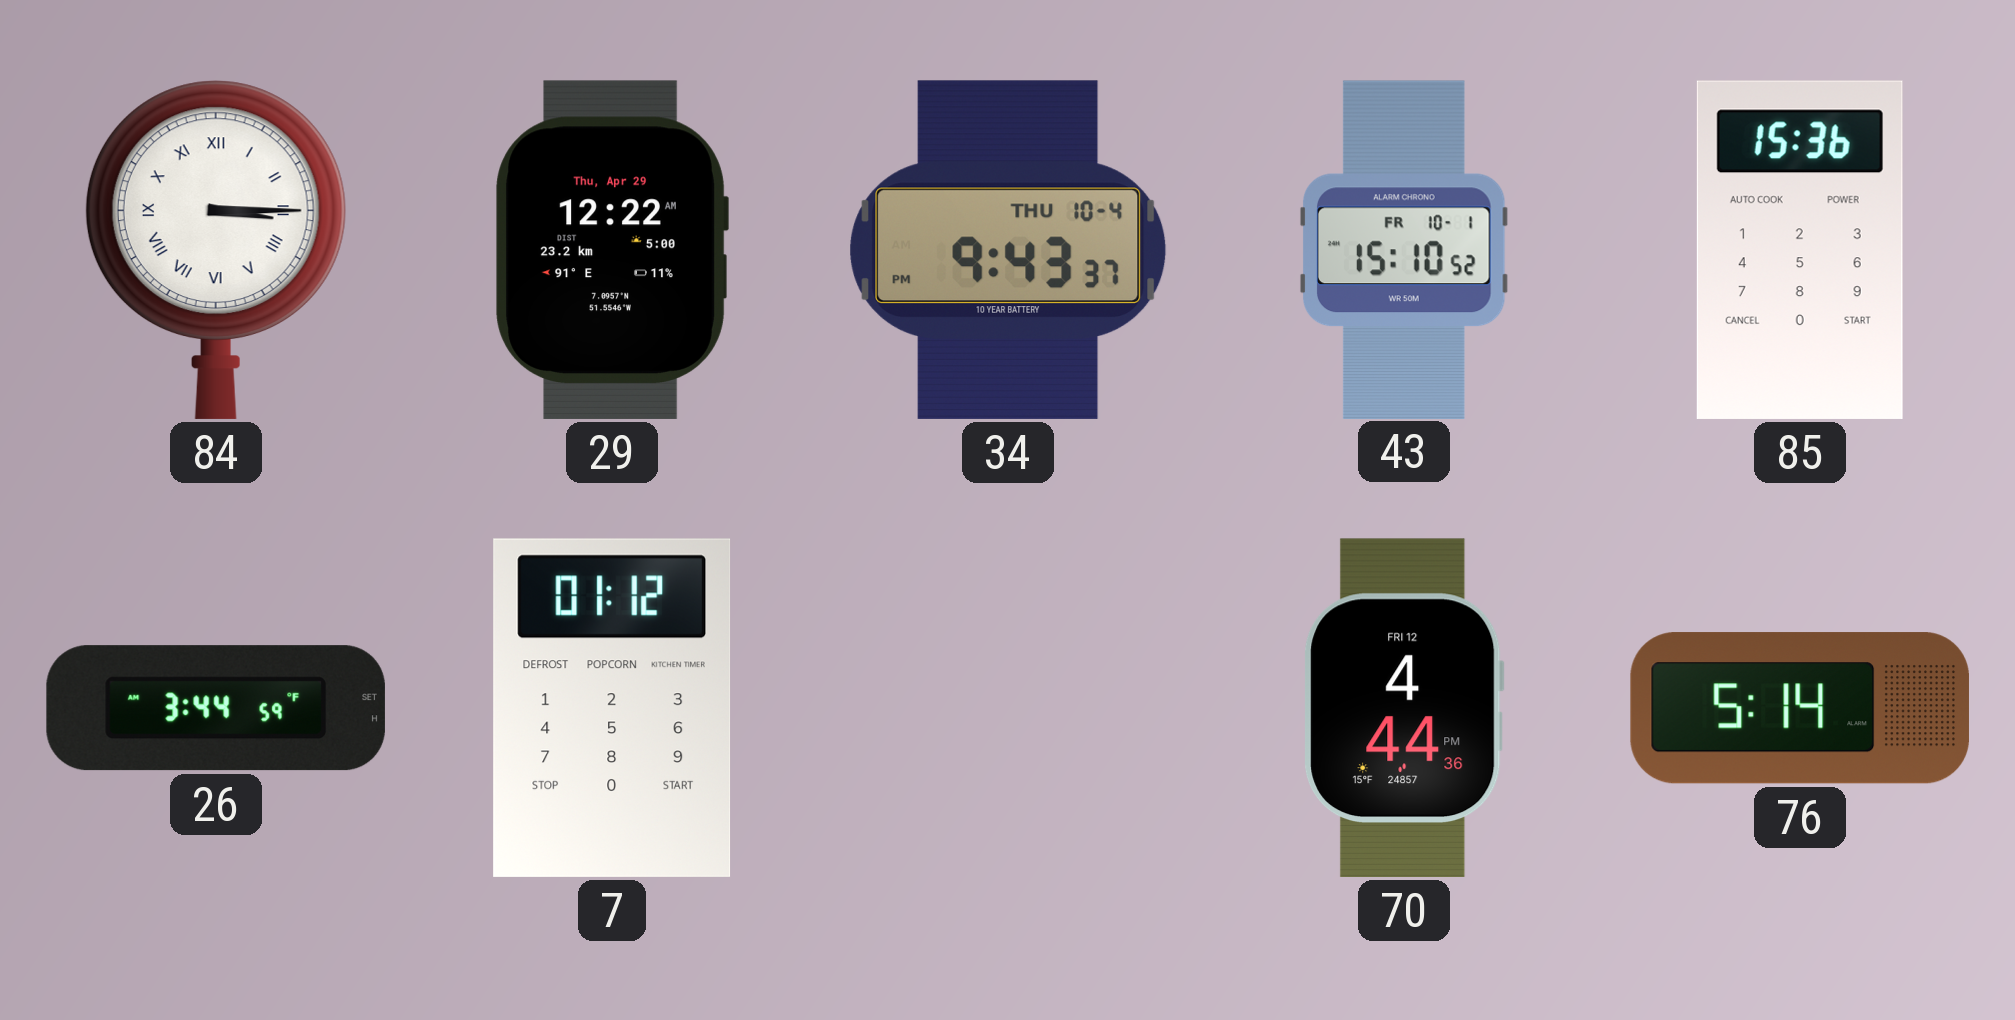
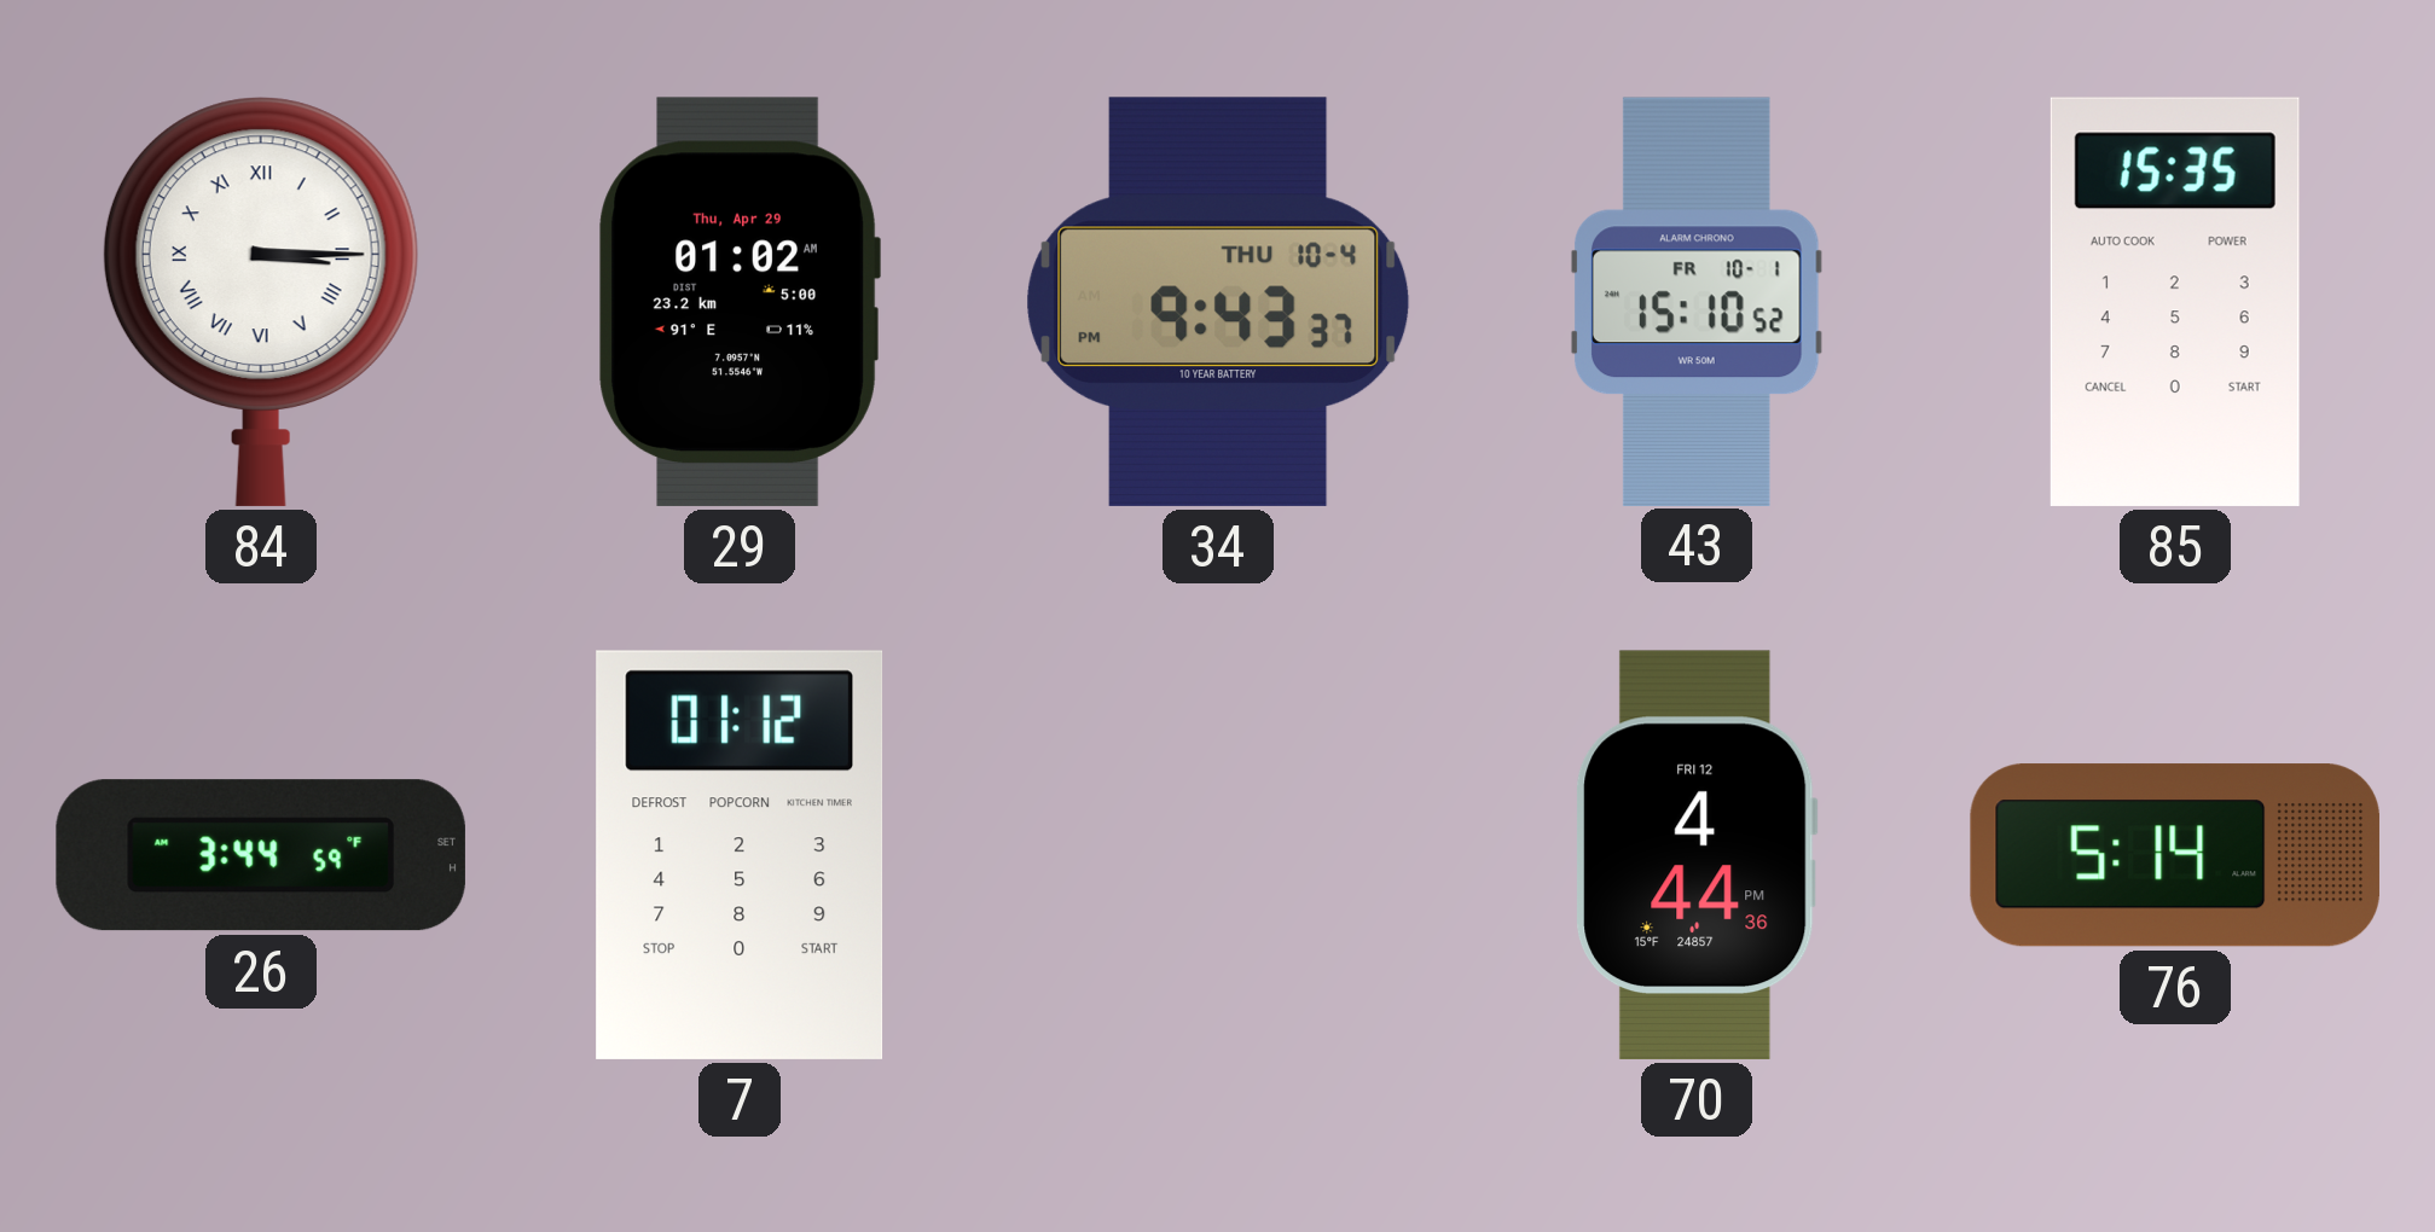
29: 12:22 -> 01:02
85: 15:36 -> 15:35
